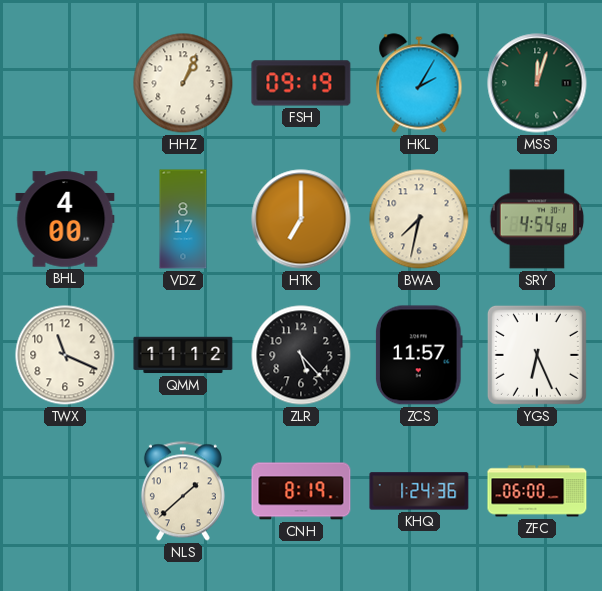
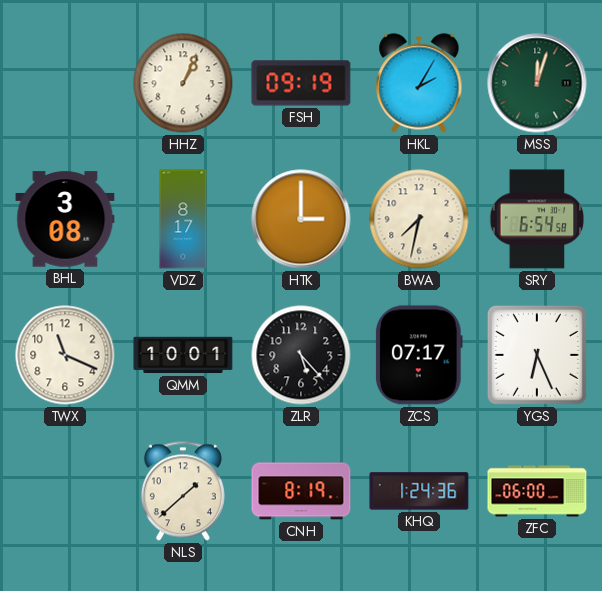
BHL: 4:00 -> 3:08
HTK: 7:00 -> 3:00
SRY: 4:54 -> 6:54
QMM: 11:12 -> 10:01
ZCS: 11:57 -> 07:17
